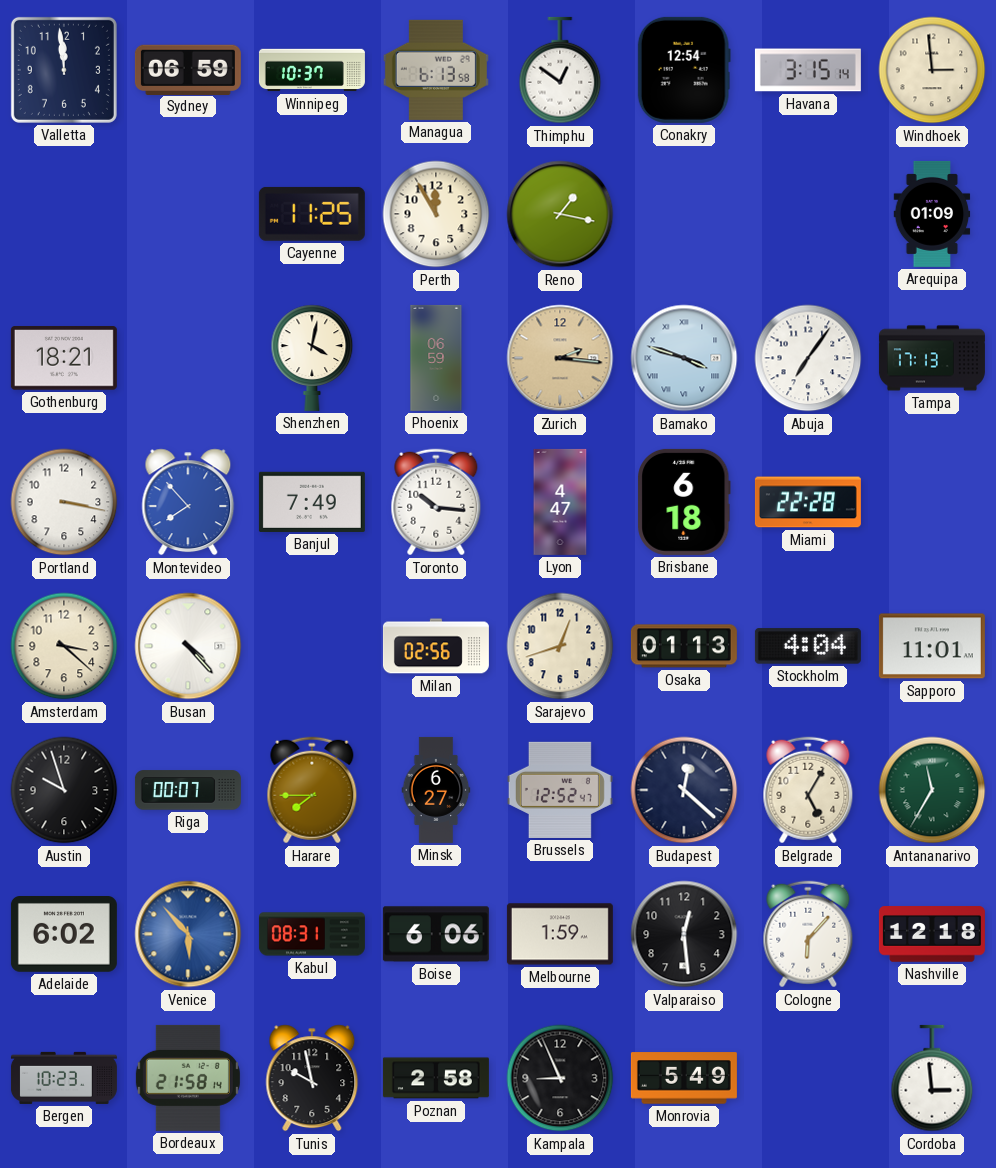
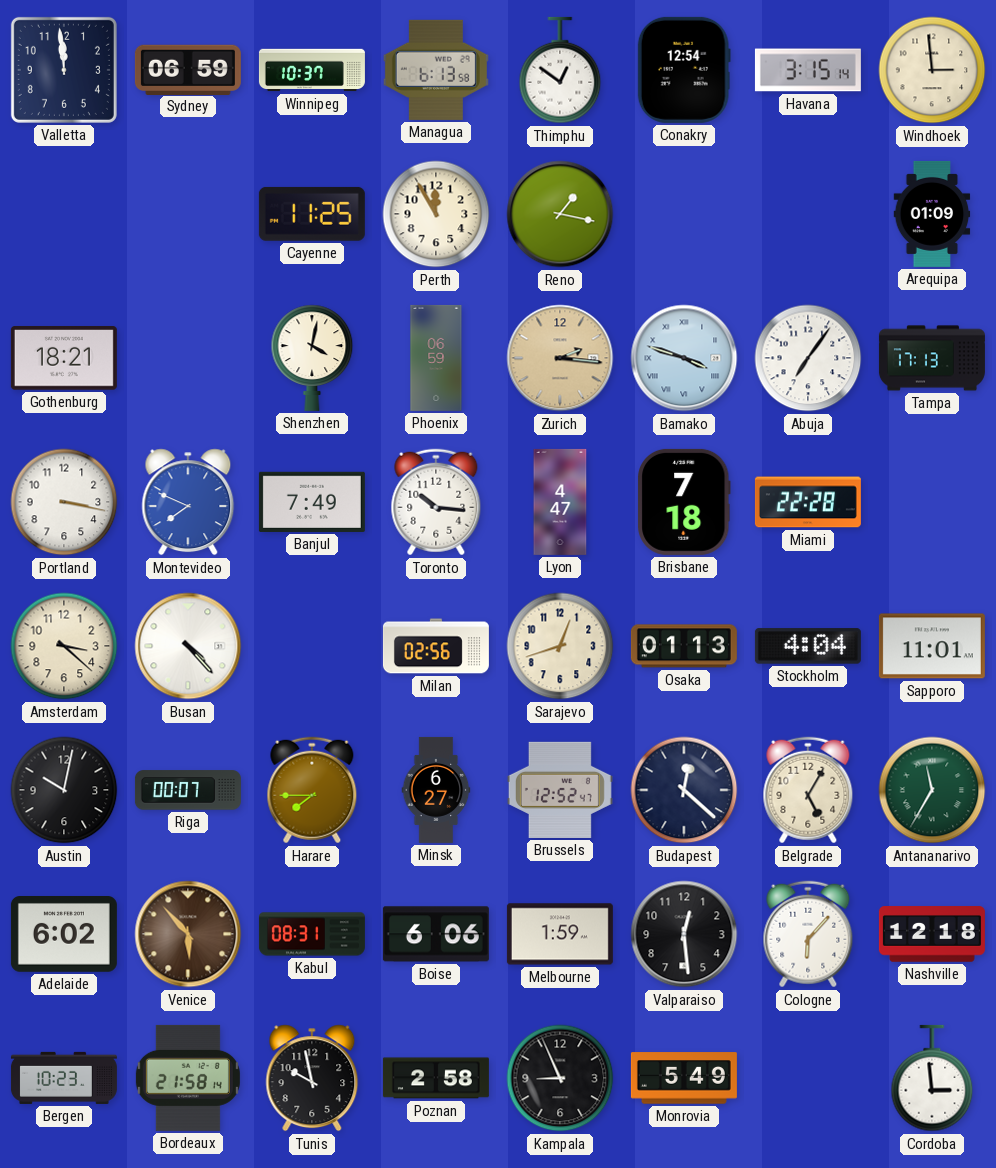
Montevideo: 7:53 -> 7:49
Brisbane: 6:18 -> 7:18
Austin: 9:57 -> 10:02
Venice dial: blue -> brown
